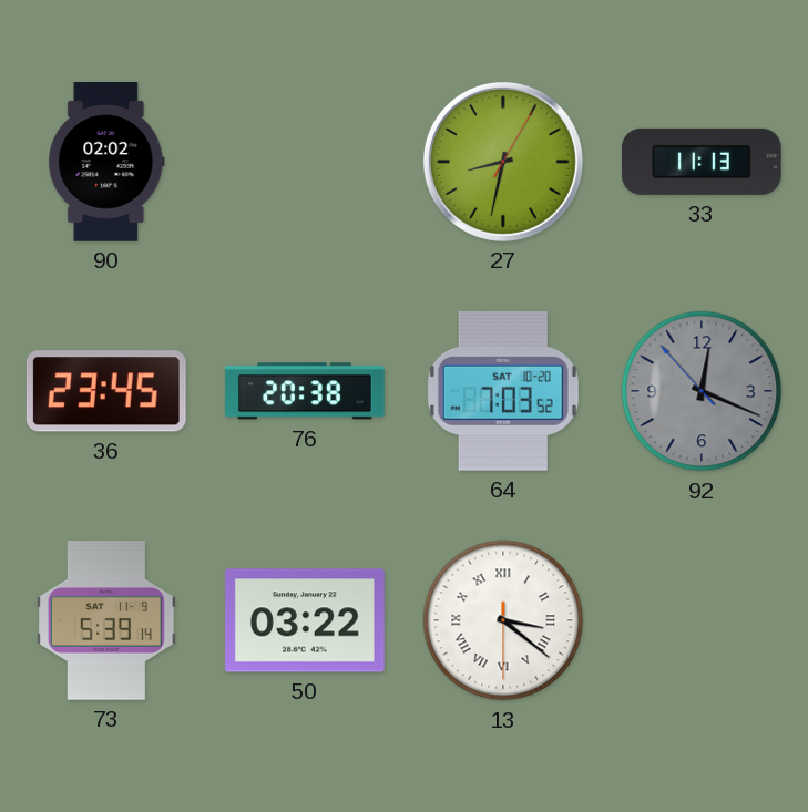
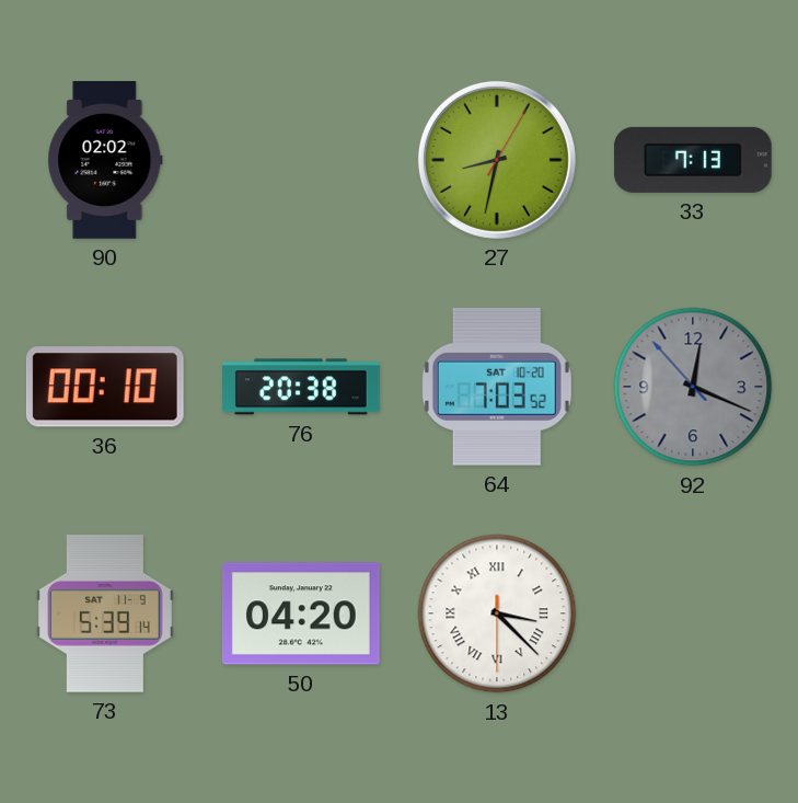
33: 11:13 -> 7:13
36: 23:45 -> 00:10
50: 03:22 -> 04:20
13: 3:21 -> 3:22
